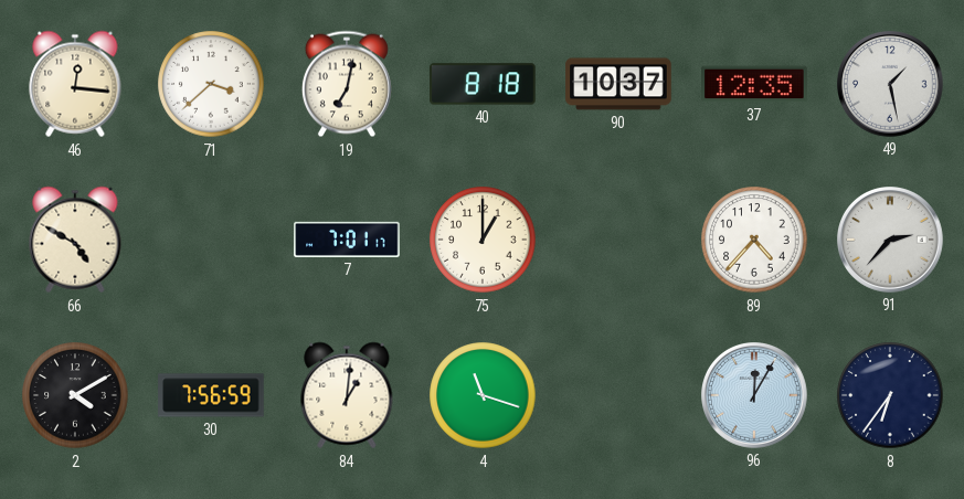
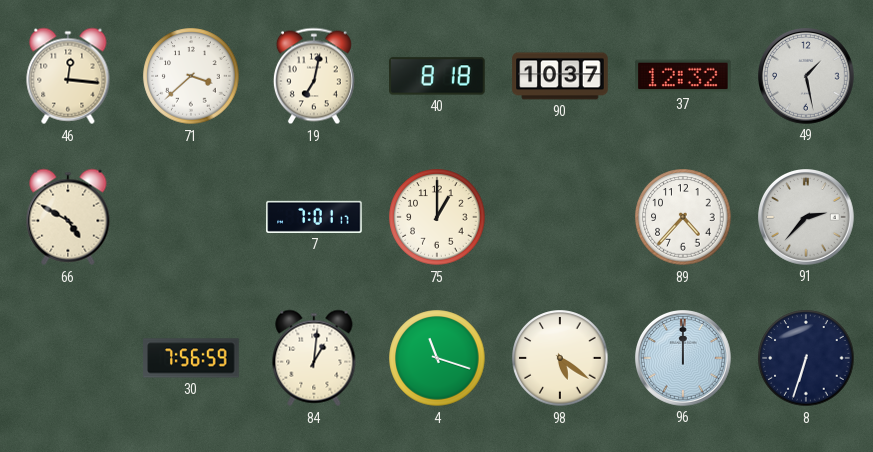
37: 12:35 -> 12:32
2: 4:10 -> none
98: none -> 5:21
96: 12:05 -> 12:00
8: 6:36 -> 6:33
